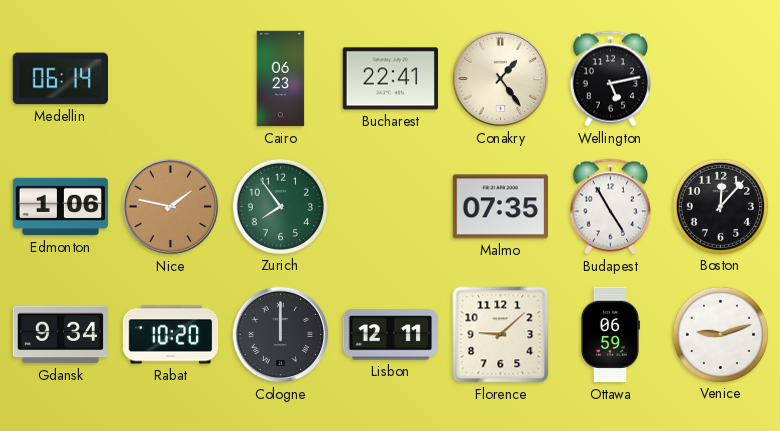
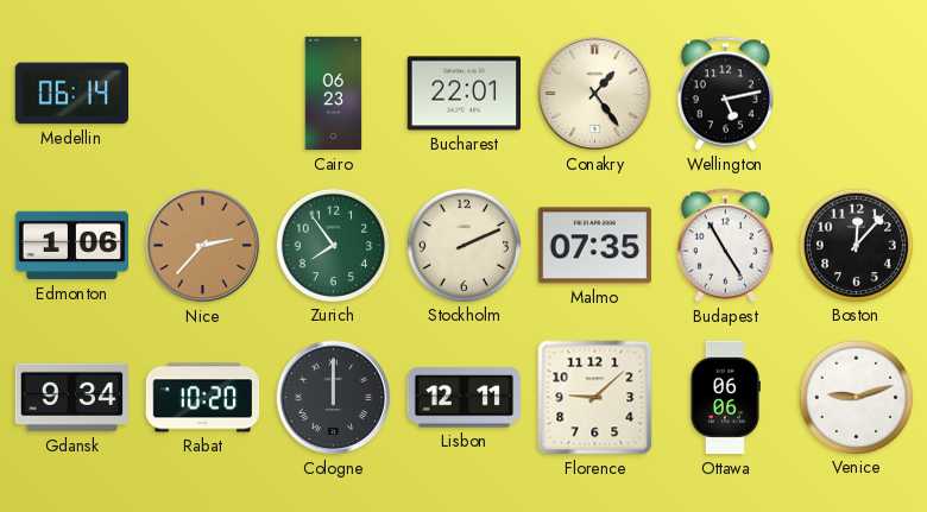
Bucharest: 22:41 -> 22:01
Nice: 1:47 -> 2:37
Stockholm: none -> 2:11
Ottawa: 06:59 -> 06:06
